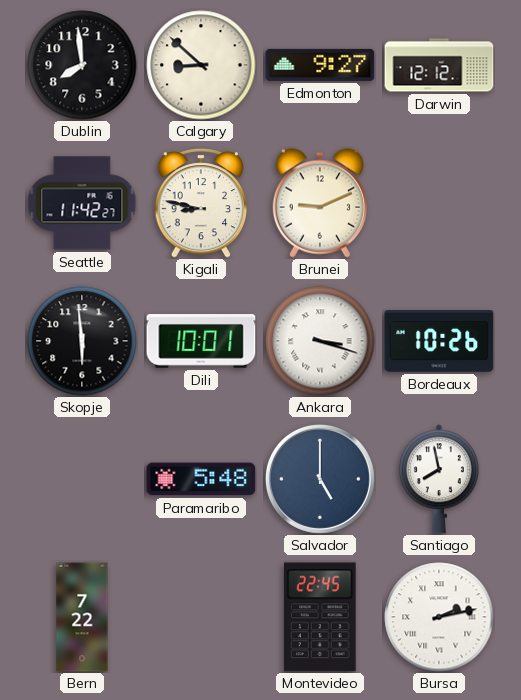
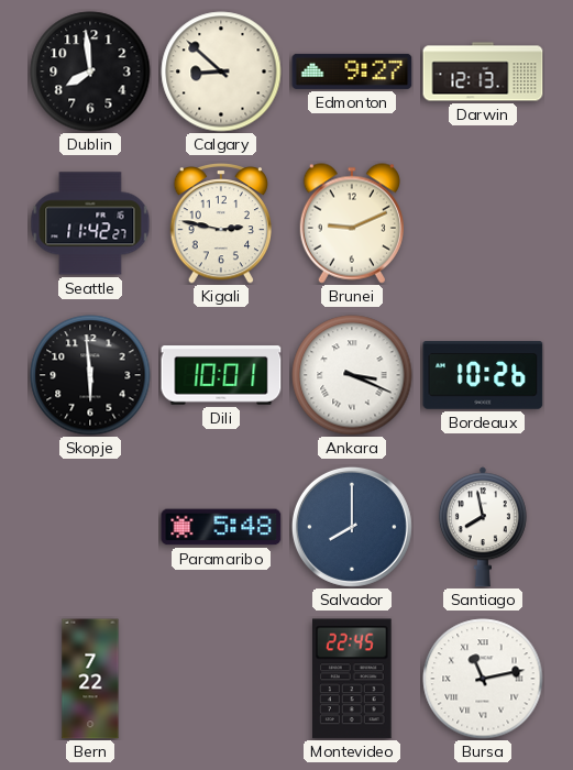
Darwin: 12:12 -> 12:13
Kigali: 8:47 -> 2:47
Ankara: 3:18 -> 3:19
Salvador: 5:00 -> 8:00
Bursa: 2:13 -> 11:13
